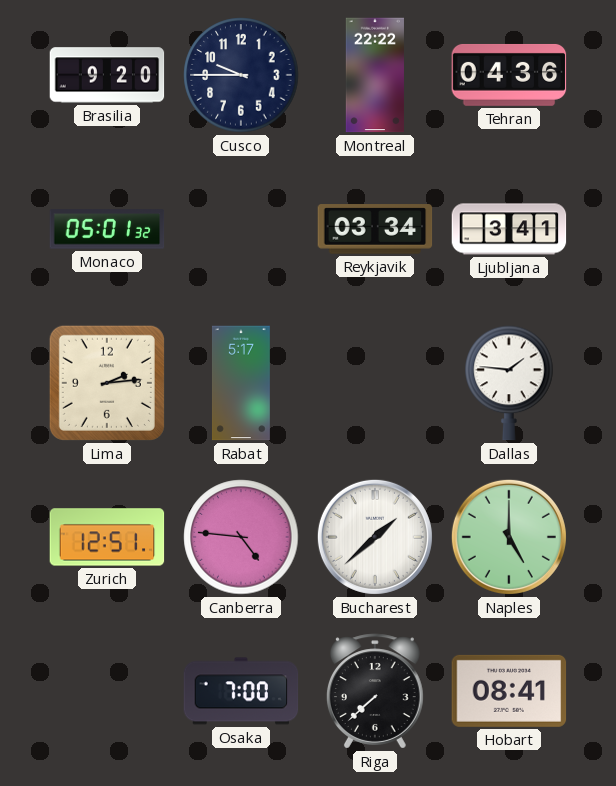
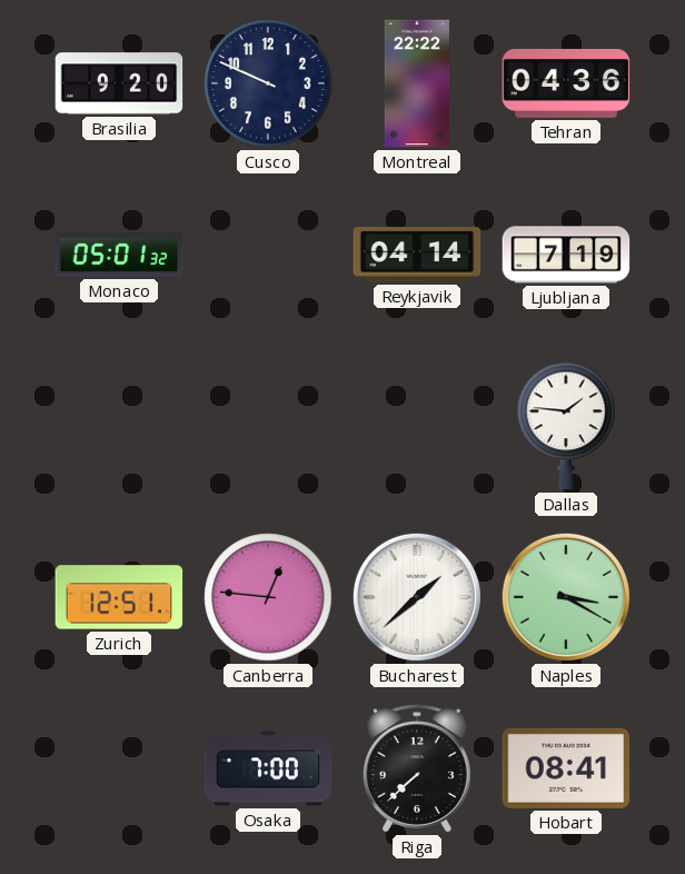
Cusco: 9:45 -> 9:49
Reykjavik: 03:34 -> 04:14
Ljubljana: 3:41 -> 7:19
Lima: 2:14 -> none
Rabat: 5:17 -> none
Canberra: 4:46 -> 12:46
Naples: 5:00 -> 3:20
